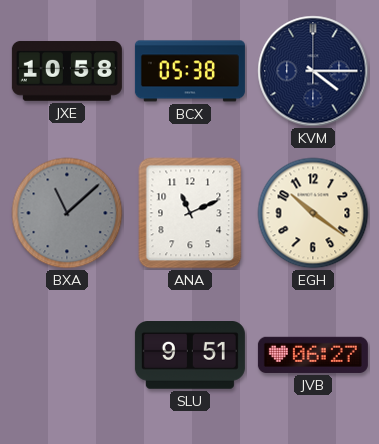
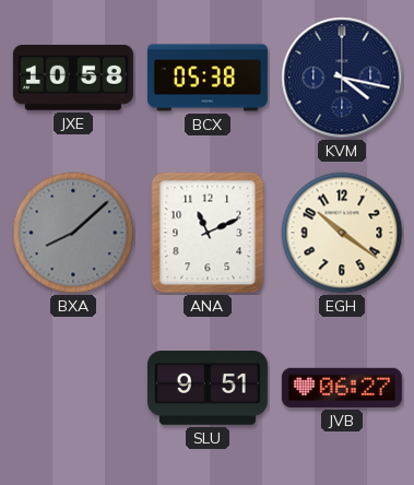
KVM: 4:15 -> 4:17
BXA: 11:08 -> 8:08
